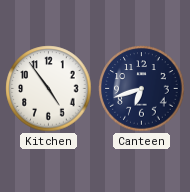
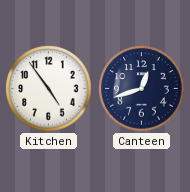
Canteen: 6:42 -> 12:42
